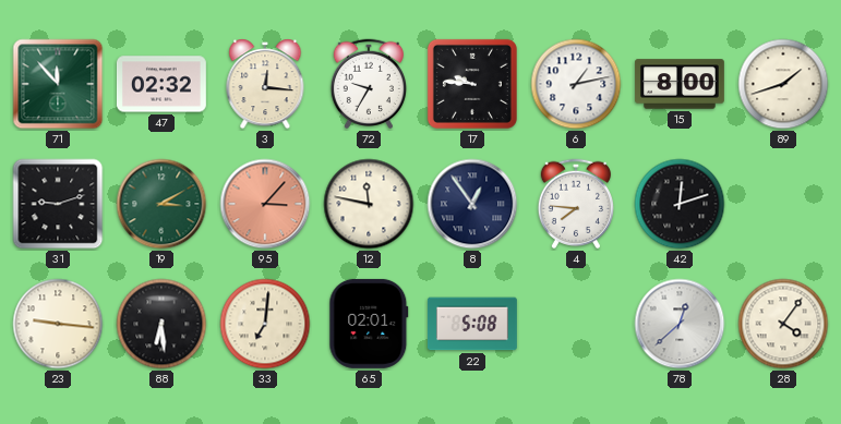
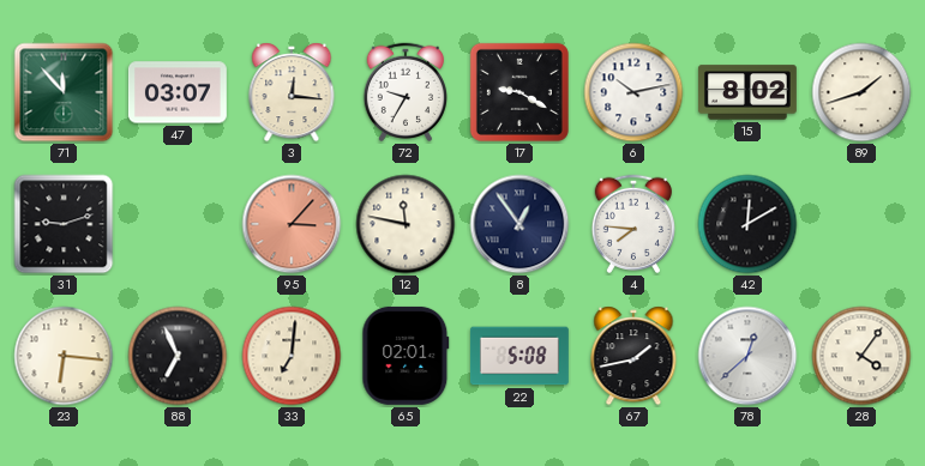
47: 02:32 -> 03:07
17: 9:46 -> 9:20
6: 1:13 -> 10:13
15: 8:00 -> 8:02
19: 3:10 -> none
42: 12:12 -> 12:10
23: 9:16 -> 6:16
88: 6:29 -> 6:56
67: none -> 1:43
